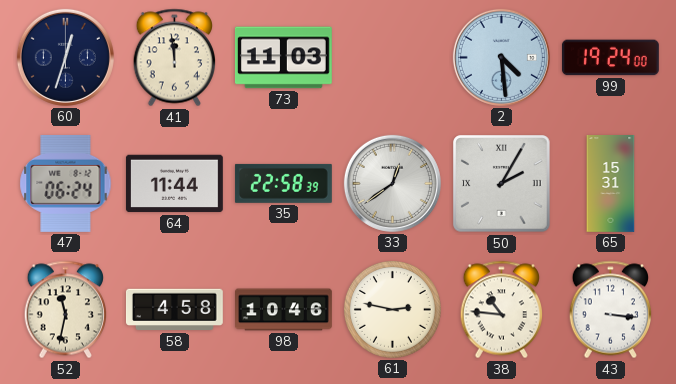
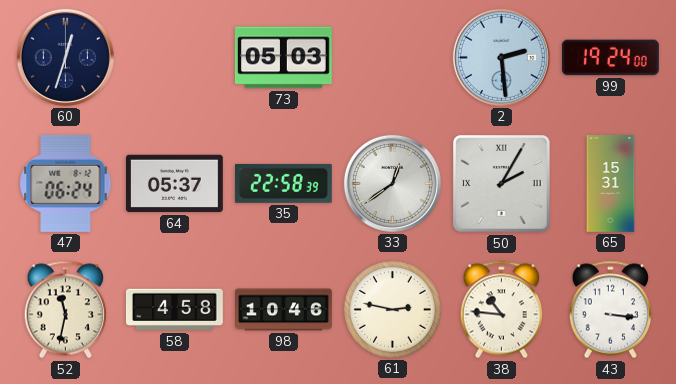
41: 11:59 -> none
73: 11:03 -> 05:03
2: 4:29 -> 2:29
64: 11:44 -> 05:37
